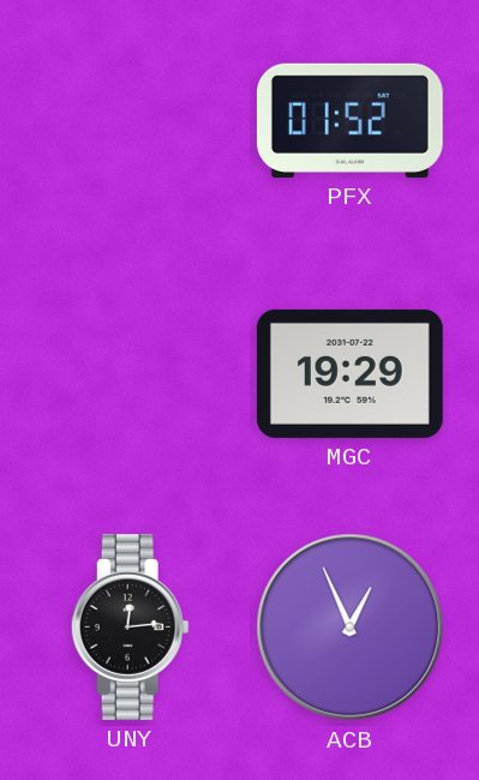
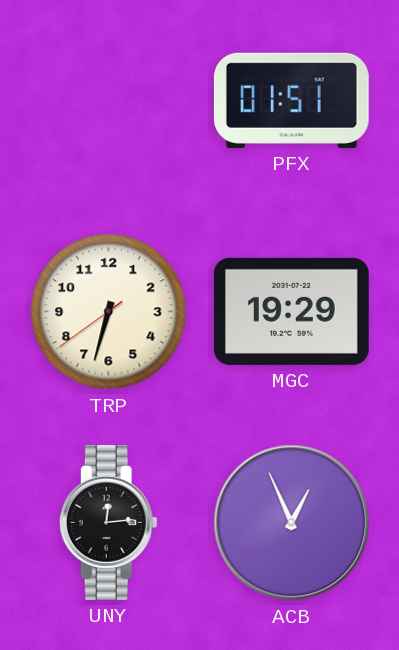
PFX: 01:52 -> 01:51
TRP: none -> 6:32
